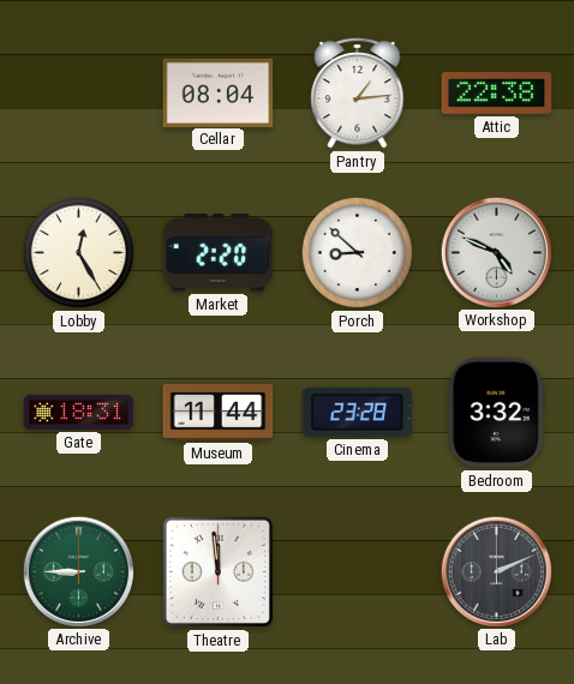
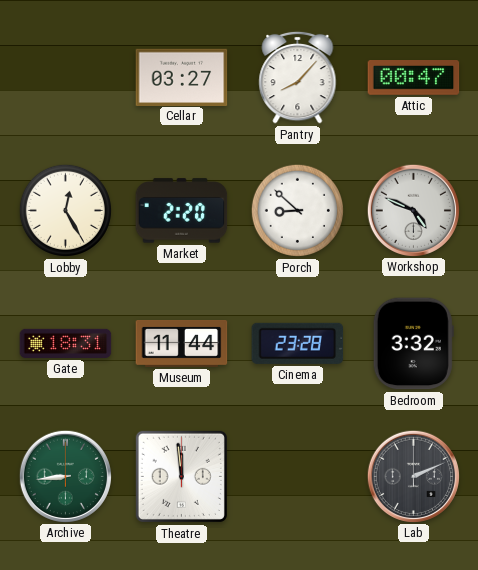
Cellar: 08:04 -> 03:27
Pantry: 1:14 -> 8:07
Attic: 22:38 -> 00:47
Archive: 8:45 -> 8:44
